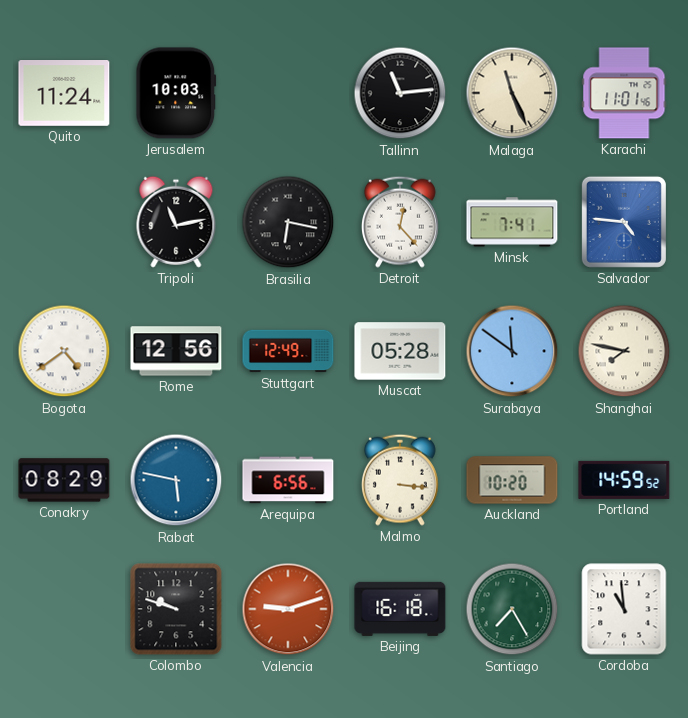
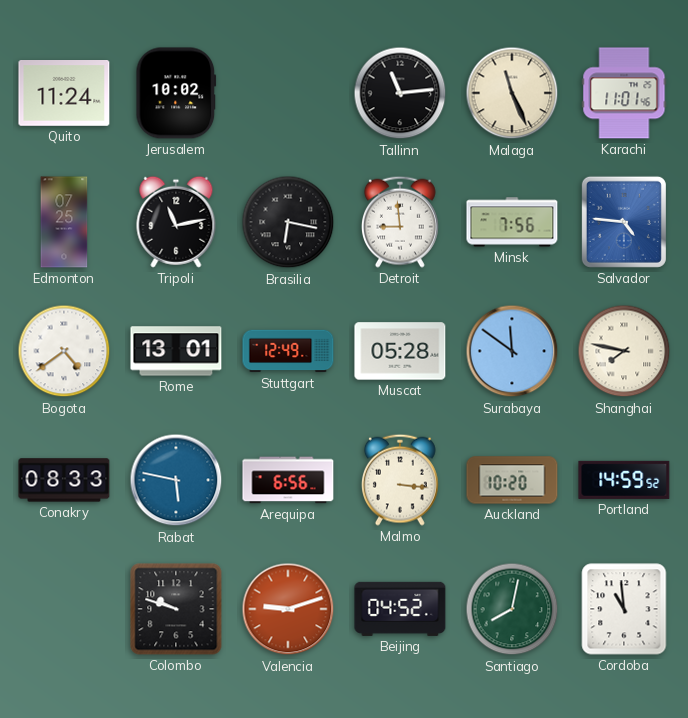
Jerusalem: 10:03 -> 10:02
Edmonton: none -> 07:25
Detroit: 12:23 -> 8:59
Minsk: 7:41 -> 7:56
Rome: 12:56 -> 13:01
Conakry: 08:29 -> 08:33
Beijing: 16:18 -> 04:52
Santiago: 7:25 -> 8:02
